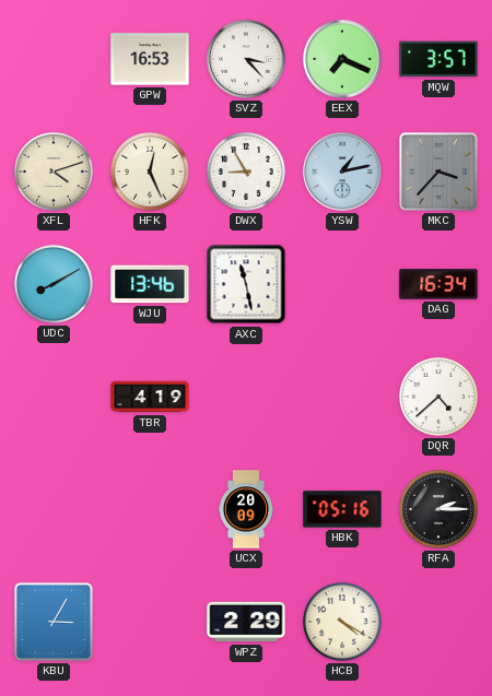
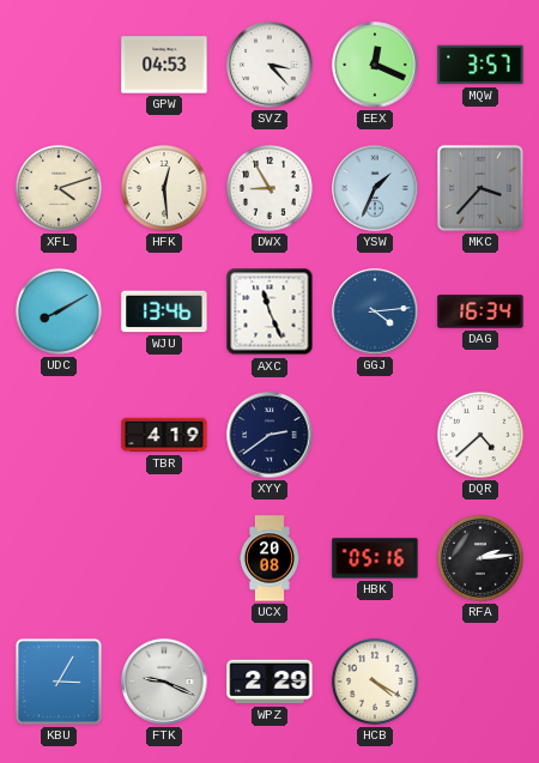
GPW: 16:53 -> 04:53
EEX: 7:19 -> 12:19
HFK: 12:26 -> 12:29
YSW: 1:13 -> 1:34
AXC: 11:28 -> 11:26
GGJ: none -> 4:14
XYY: none -> 2:39
UCX: 20:09 -> 20:08
RFA: 2:15 -> 2:14
FTK: none -> 9:19
